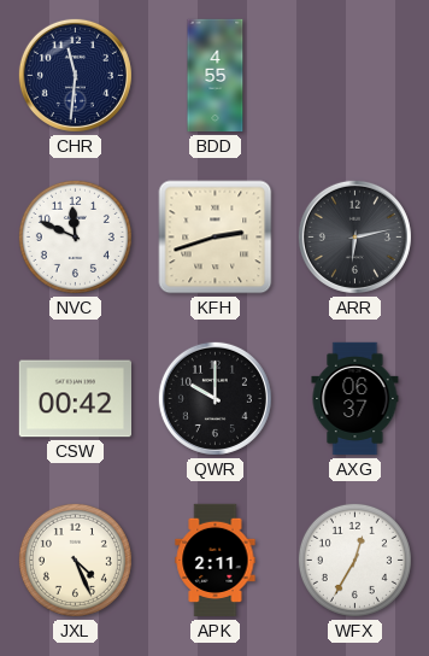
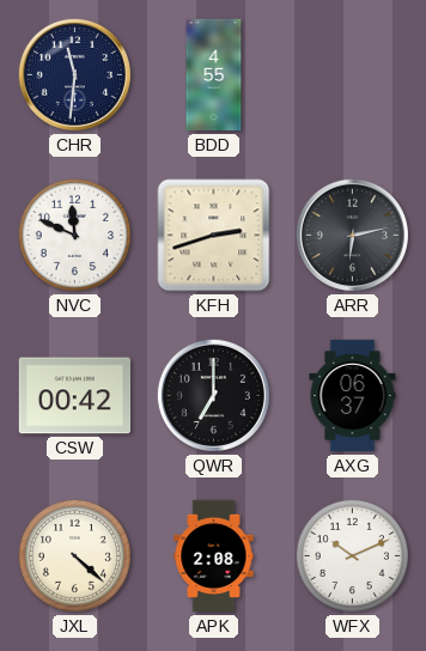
QWR: 10:00 -> 7:00
JXL: 4:26 -> 4:22
APK: 2:11 -> 2:08
WFX: 12:35 -> 10:11
